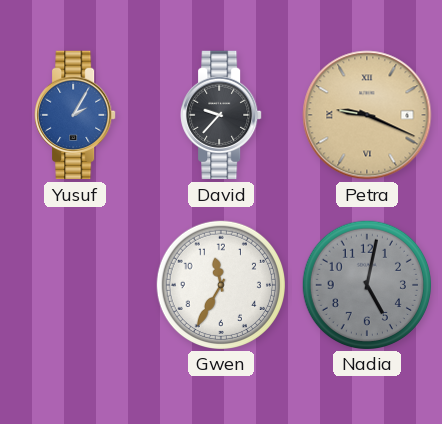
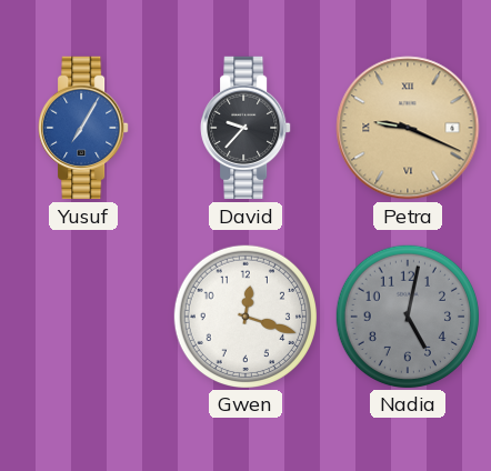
Yusuf: 2:05 -> 7:05
Gwen: 11:35 -> 12:18
